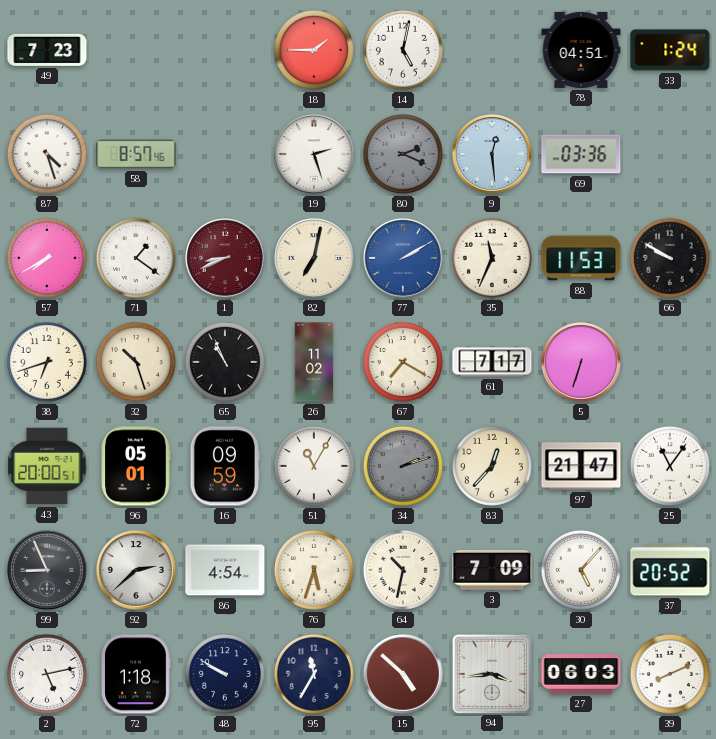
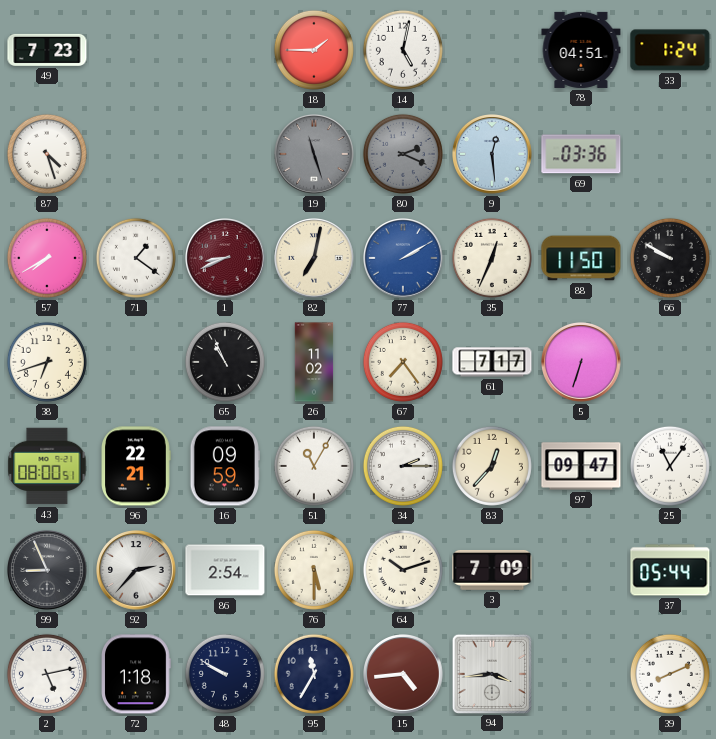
58: 8:57 -> none
19: 2:27 -> 11:27
19 dial: white -> grey
35: 11:34 -> 12:34
88: 11:53 -> 11:50
32: 10:27 -> none
67: 7:20 -> 7:24
43: 20:00 -> 08:00
96: 05:01 -> 22:21
34: 2:12 -> 2:15
34 dial: grey -> white
97: 21:47 -> 09:47
92: 2:38 -> 2:37
86: 4:54 -> 2:54
76: 5:33 -> 5:30
64: 10:32 -> 10:12
30: 5:07 -> none
37: 20:52 -> 05:44
15: 4:52 -> 4:44
27: 06:03 -> none
